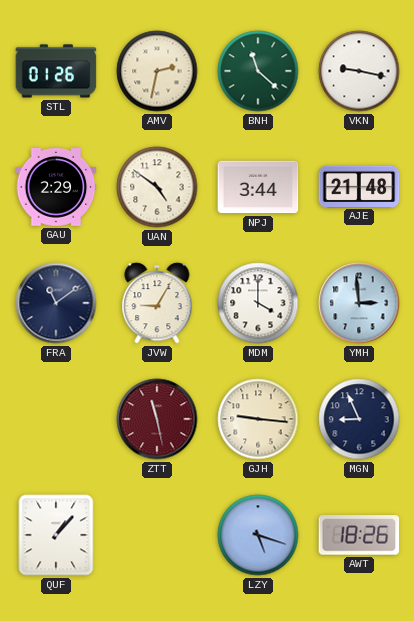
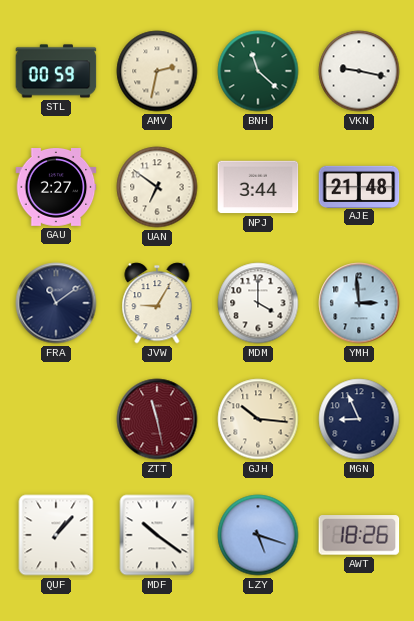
STL: 01:26 -> 00:59
GAU: 2:29 -> 2:27
UAN: 4:51 -> 6:51
GJH: 9:16 -> 10:16
MDF: none -> 10:21
